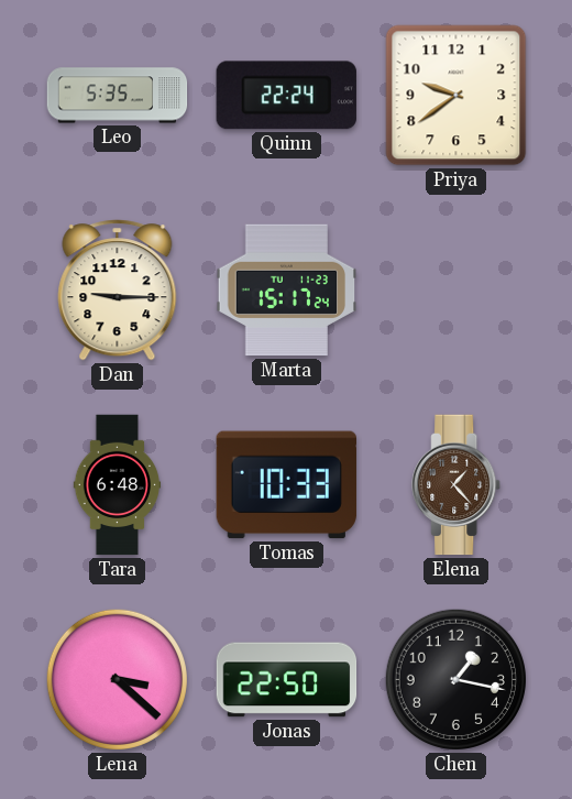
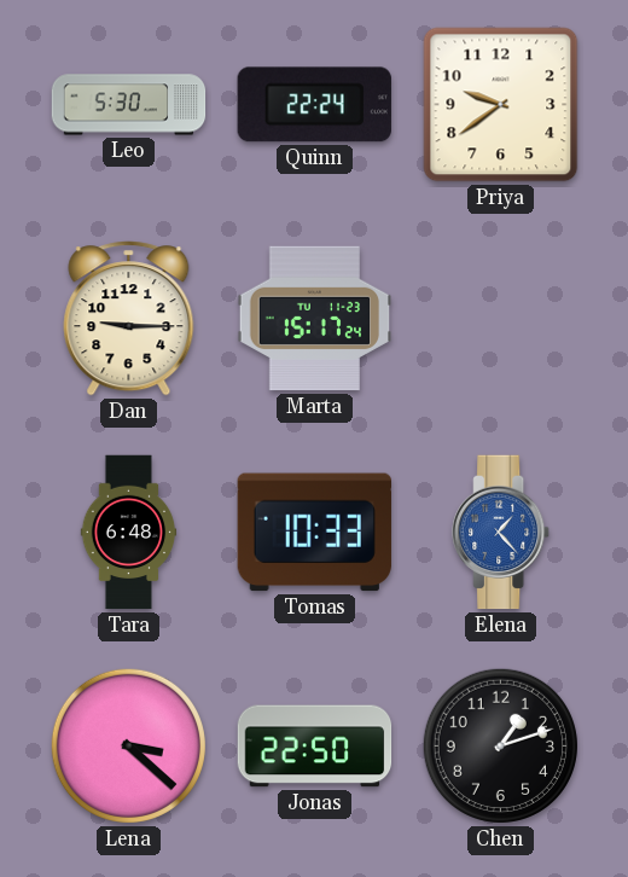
Leo: 5:35 -> 5:30
Elena dial: brown -> blue
Chen: 1:17 -> 1:12
